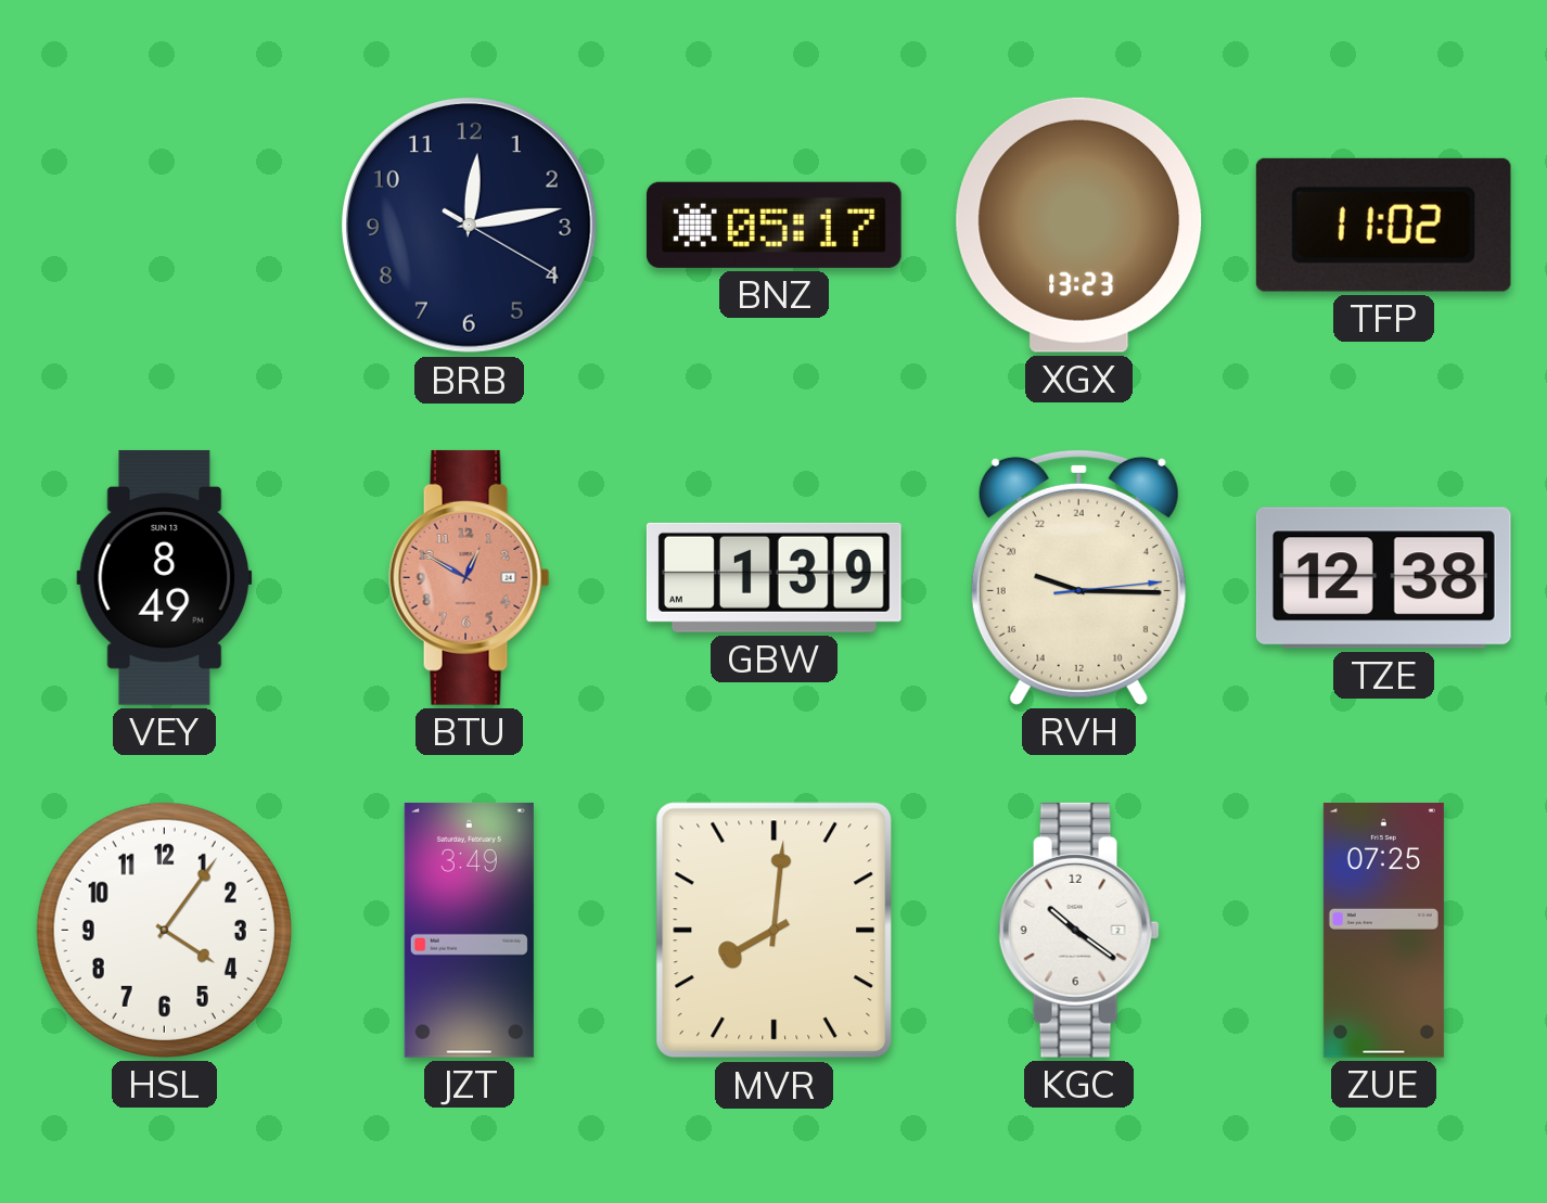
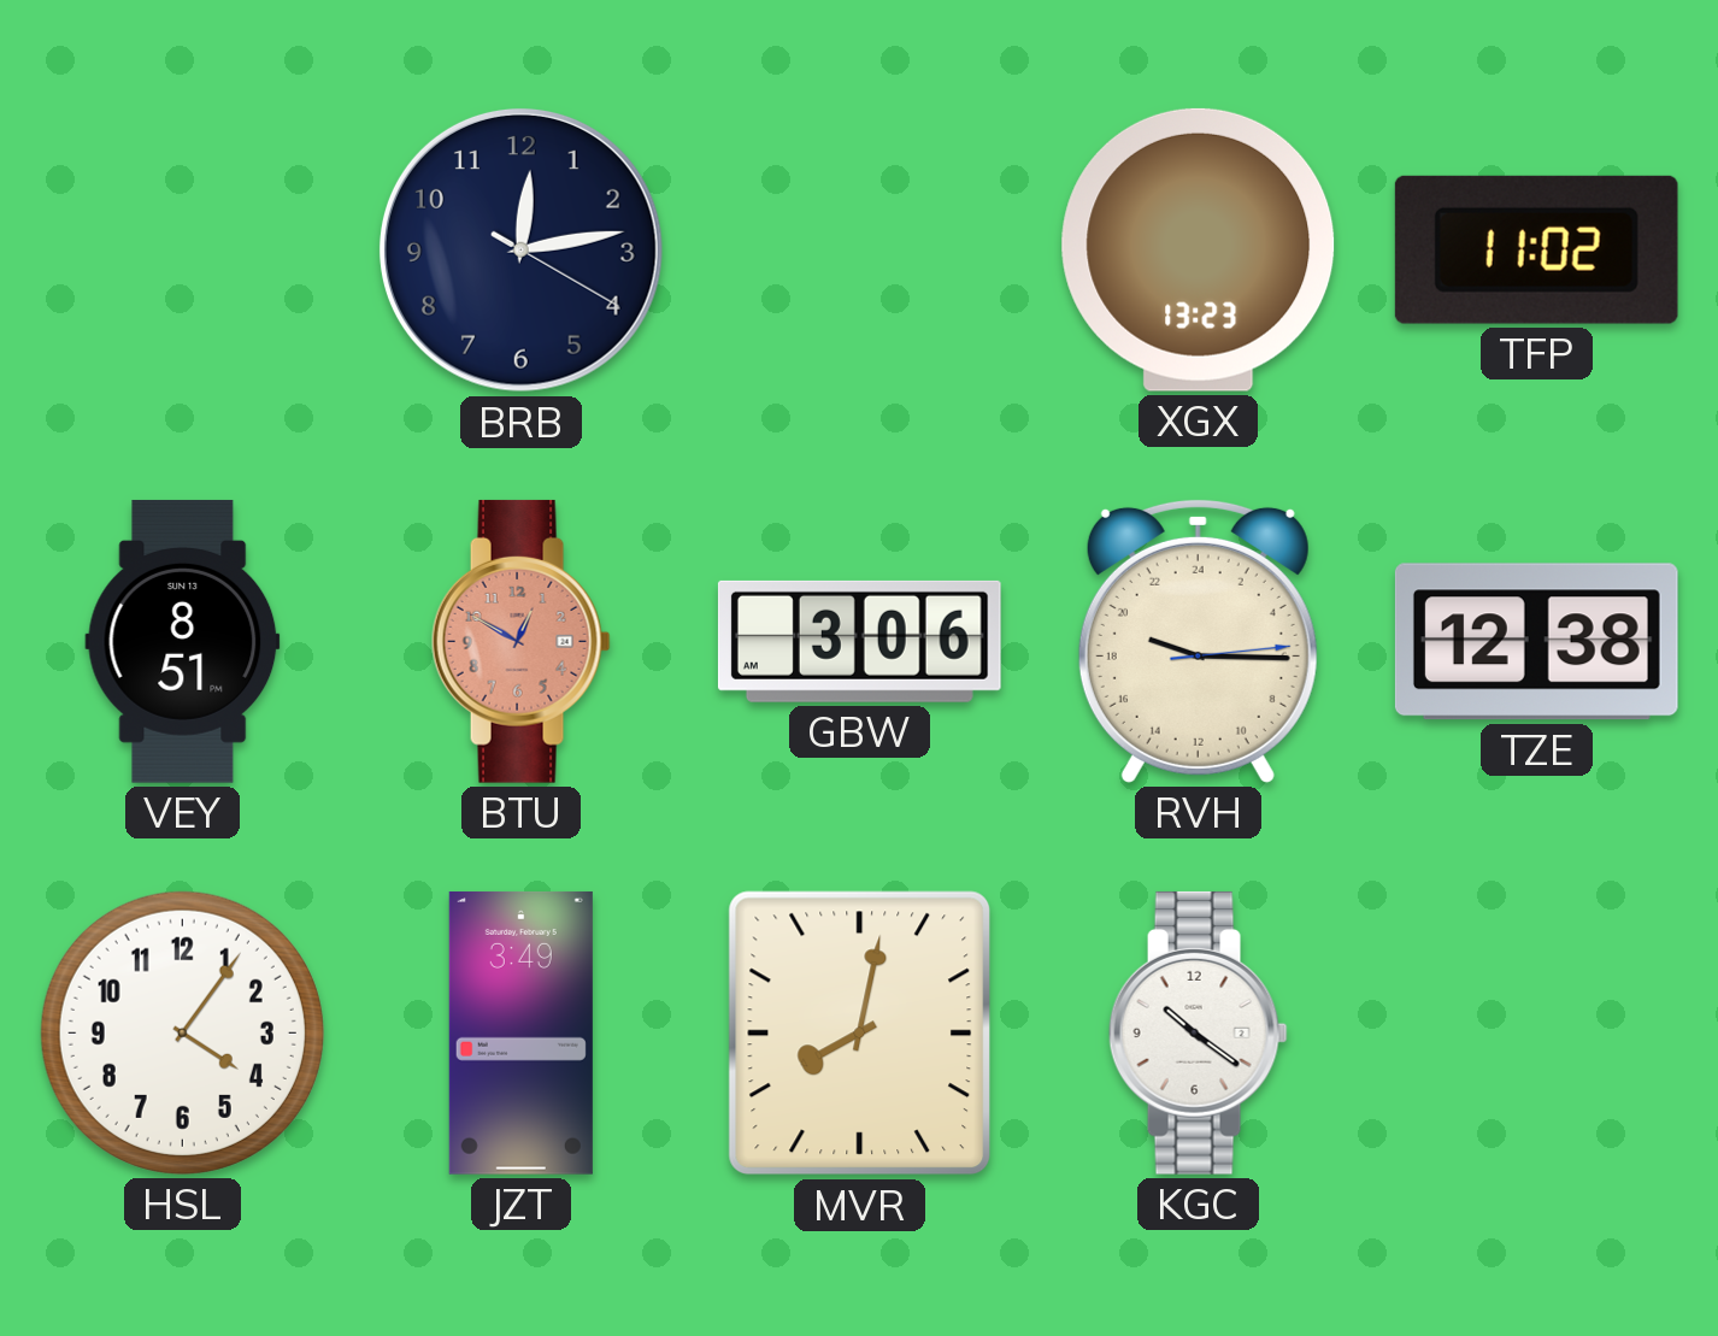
BNZ: 05:17 -> none
VEY: 8:49 -> 8:51
GBW: 1:39 -> 3:06
MVR: 8:01 -> 8:02
ZUE: 07:25 -> none
